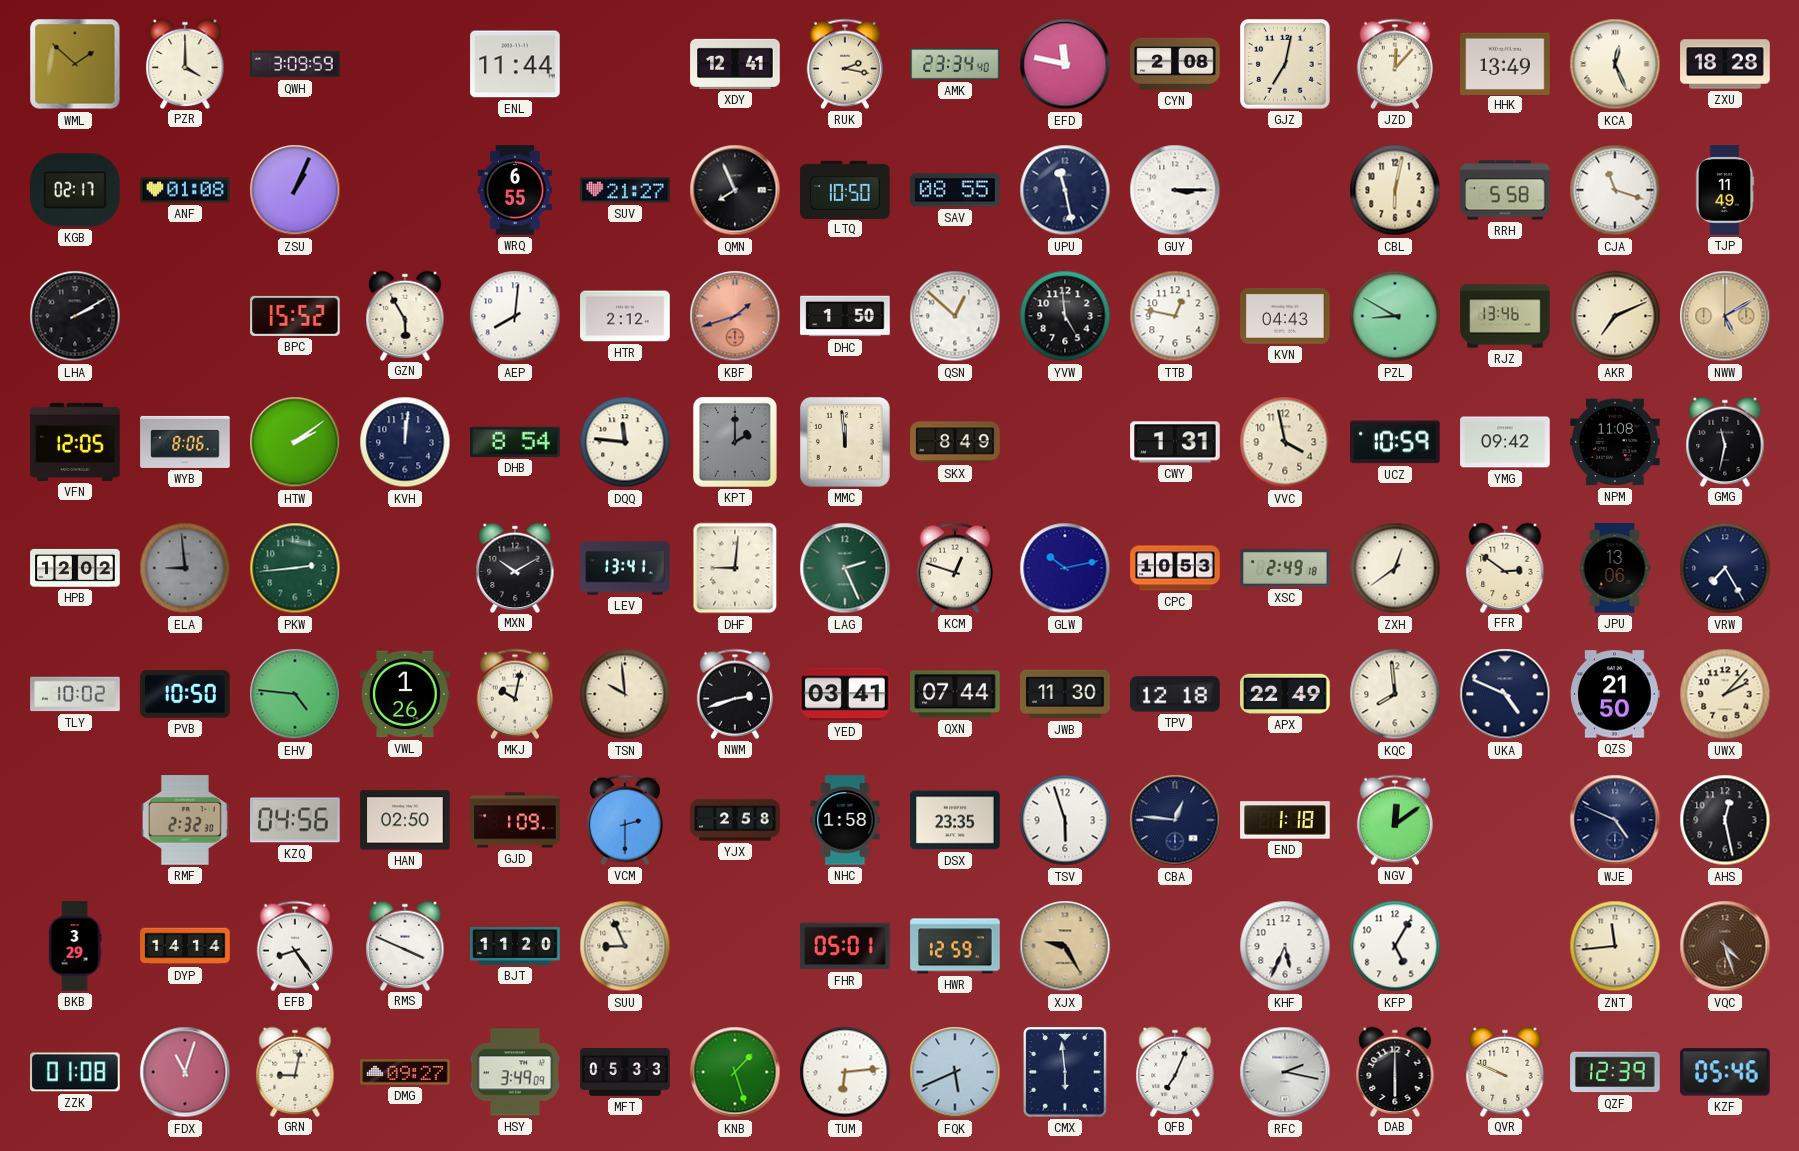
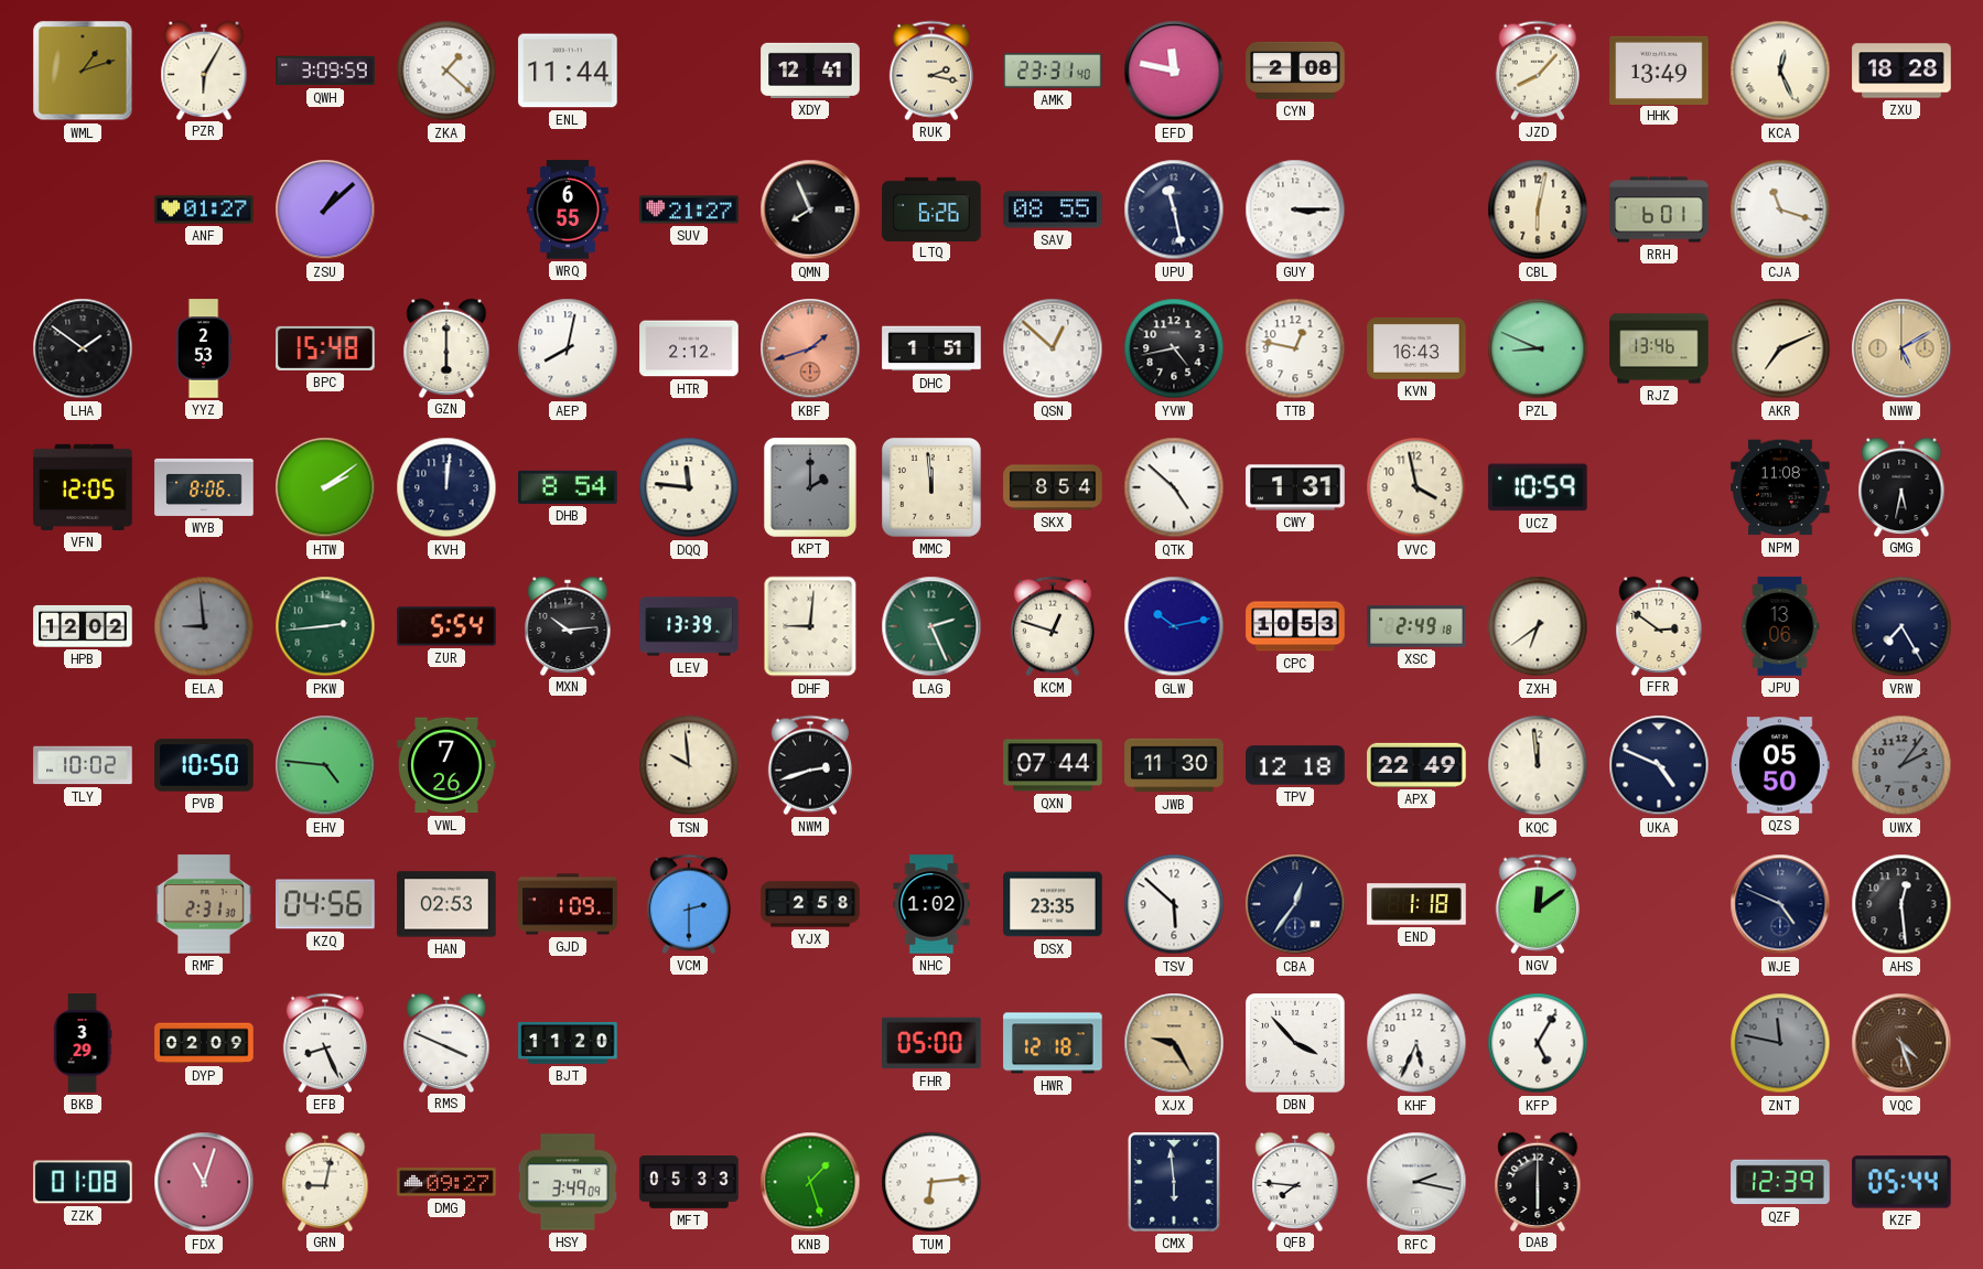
WML: 1:52 -> 1:12
PZR: 4:00 -> 6:05
ZKA: none -> 1:22
AMK: 23:34 -> 23:31
GJZ: 7:02 -> none
JZD: 12:07 -> 8:07
KGB: 02:17 -> none
ANF: 01:08 -> 01:27
ZSU: 1:04 -> 1:08
LTQ: 10:50 -> 6:26
RRH: 5:58 -> 6:01
TJP: 11:49 -> none
LHA: 2:10 -> 1:51
YYZ: none -> 2:53
BPC: 15:52 -> 15:48
GZN: 5:55 -> 6:00
AEP: 8:01 -> 8:02
DHC: 1:50 -> 1:51
YVW: 4:59 -> 4:43
KVN: 04:43 -> 16:43
PZL: 8:50 -> 8:49
SKX: 8:49 -> 8:54
QTK: none -> 4:52
YMG: 09:42 -> none
GMG: 11:32 -> 5:32
ZUR: none -> 5:54
MXN: 10:10 -> 10:14
LEV: 13:41 -> 13:39
ZXH: 12:39 -> 6:39
VWL: 1:26 -> 7:26
MKJ: 10:02 -> none
YED: 03:41 -> none
KQC: 7:59 -> 11:59
QZS: 21:50 -> 05:50
UWX: 2:07 -> 2:06
UWX dial: cream -> grey
RMF: 2:32 -> 2:31
HAN: 02:50 -> 02:53
NHC: 1:58 -> 1:02
TSV: 5:57 -> 5:52
CBA: 12:46 -> 12:36
AHS: 12:28 -> 12:29
DYP: 14:14 -> 02:09
EFB: 8:24 -> 8:26
SUU: 8:56 -> none
FHR: 05:01 -> 05:00
HWR: 12:59 -> 12:18
DBN: none -> 3:53
ZNT: 11:44 -> 11:47
ZNT dial: cream -> grey
FQK: 5:41 -> none
QFB: 7:04 -> 7:46
QVR: 9:49 -> none
KZF: 05:46 -> 05:44
